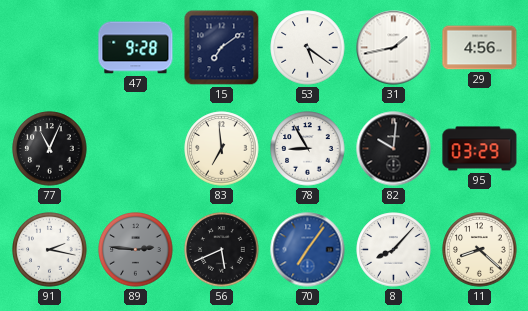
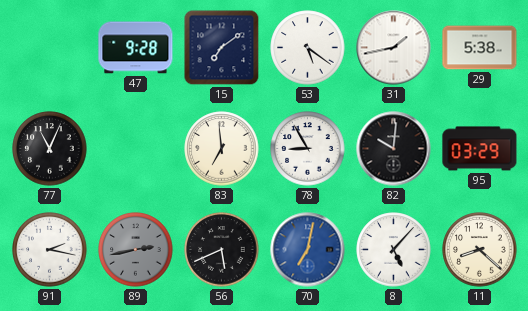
29: 4:56 -> 5:38
89: 2:46 -> 2:43
70: 7:06 -> 7:02
8: 8:07 -> 5:07
